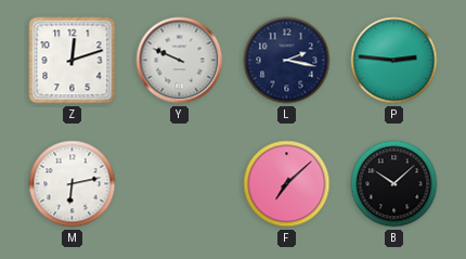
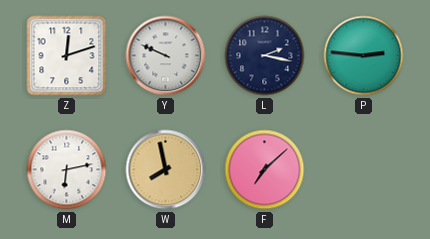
W: none -> 7:58
B: 10:08 -> none
